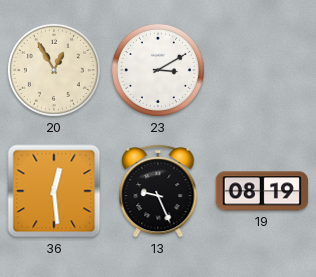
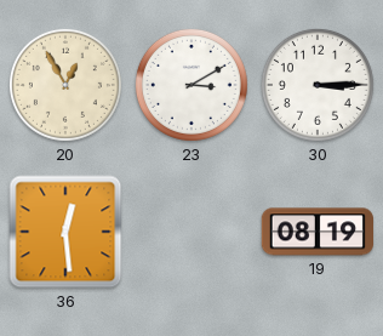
30: none -> 3:15
13: 9:26 -> none
